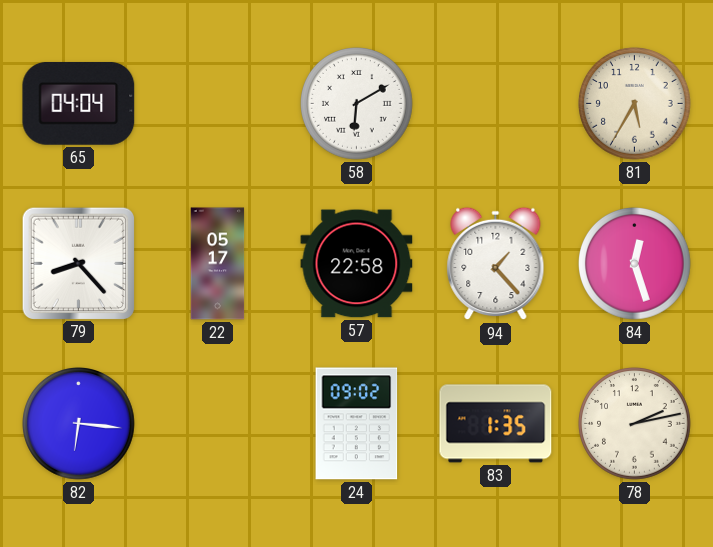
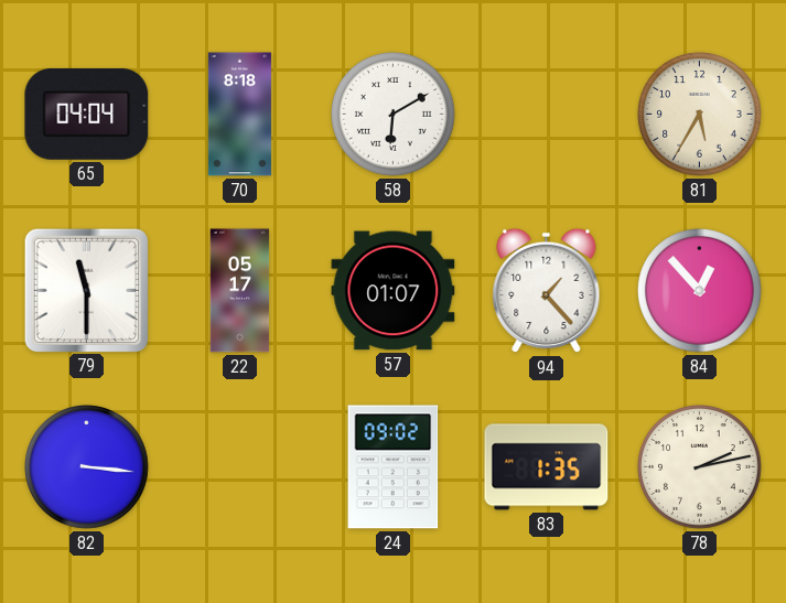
70: none -> 8:18
79: 8:23 -> 11:30
57: 22:58 -> 01:07
84: 12:27 -> 12:53
82: 6:16 -> 3:16
